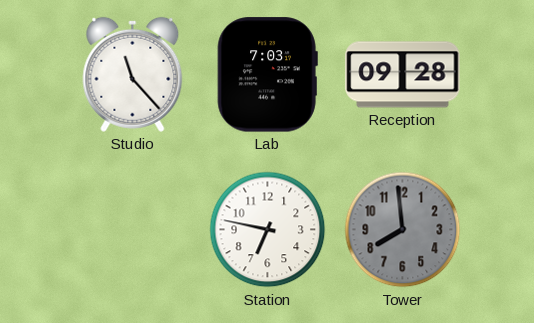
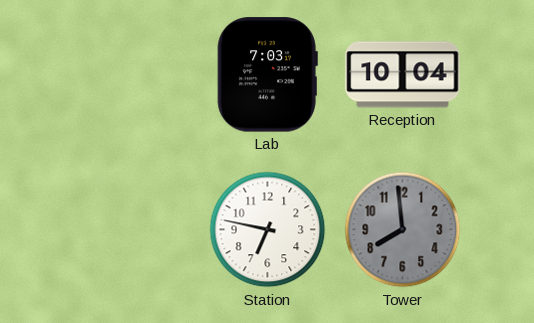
Studio: 11:23 -> none
Reception: 09:28 -> 10:04
